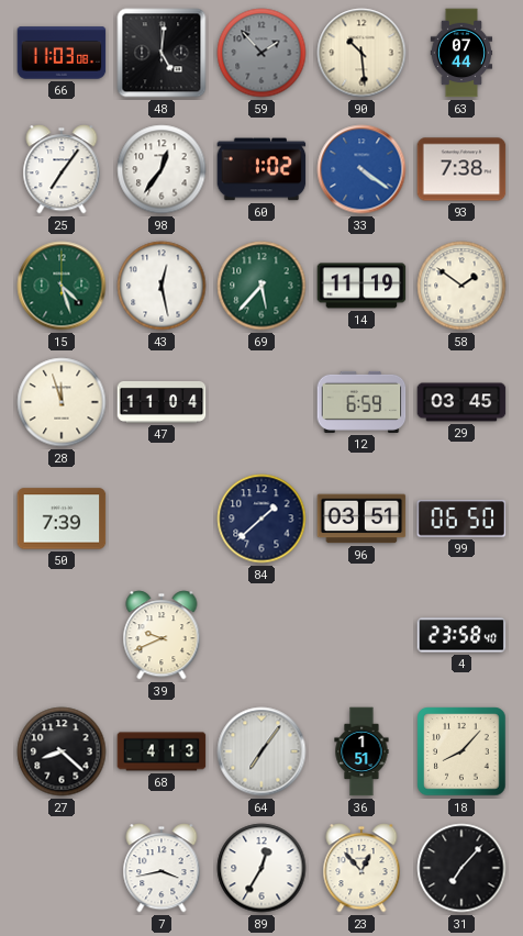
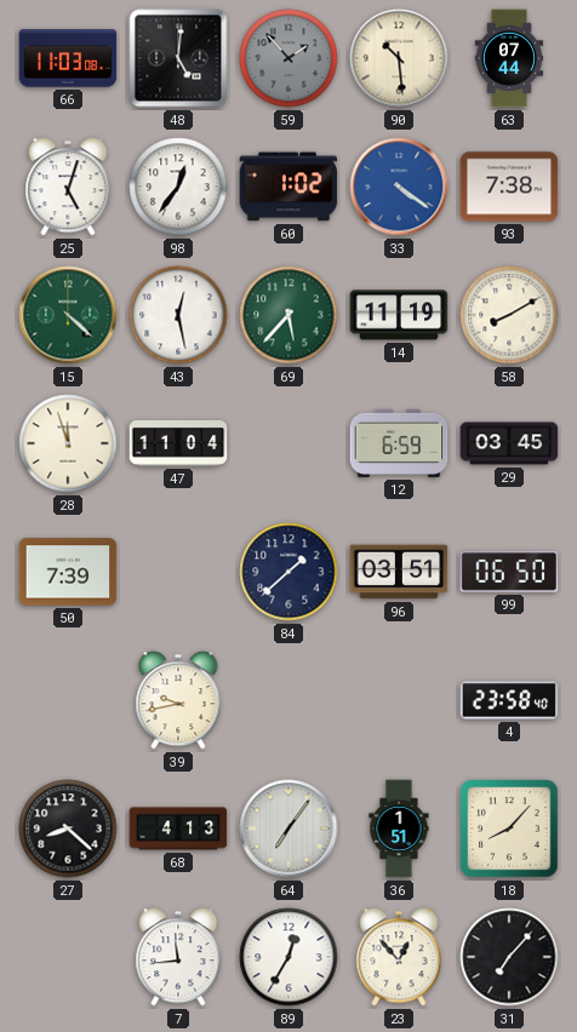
25: 7:06 -> 5:03
15: 4:27 -> 4:22
58: 1:51 -> 8:10
39: 9:41 -> 9:43
7: 3:43 -> 11:44
